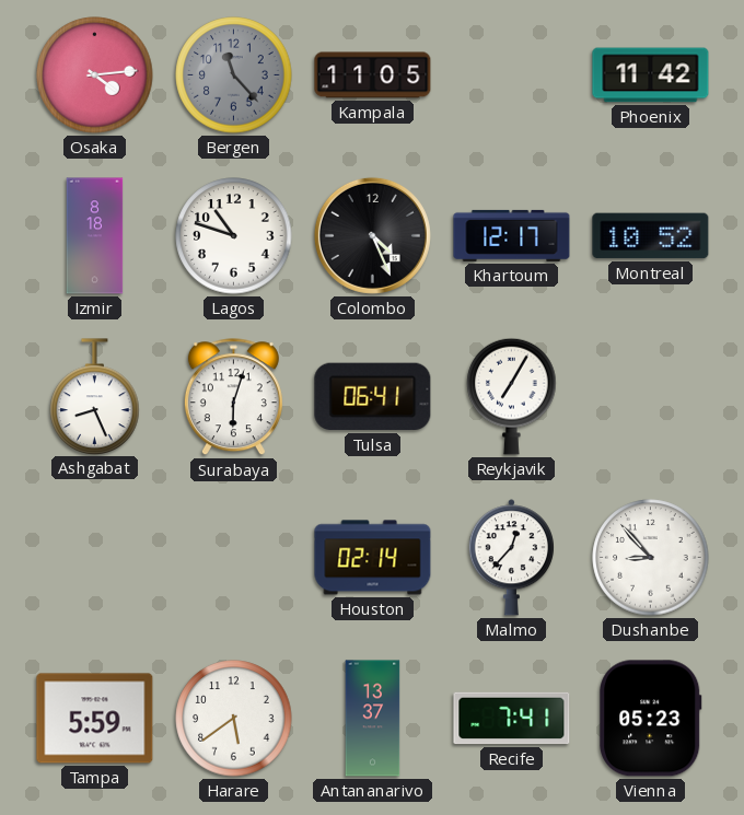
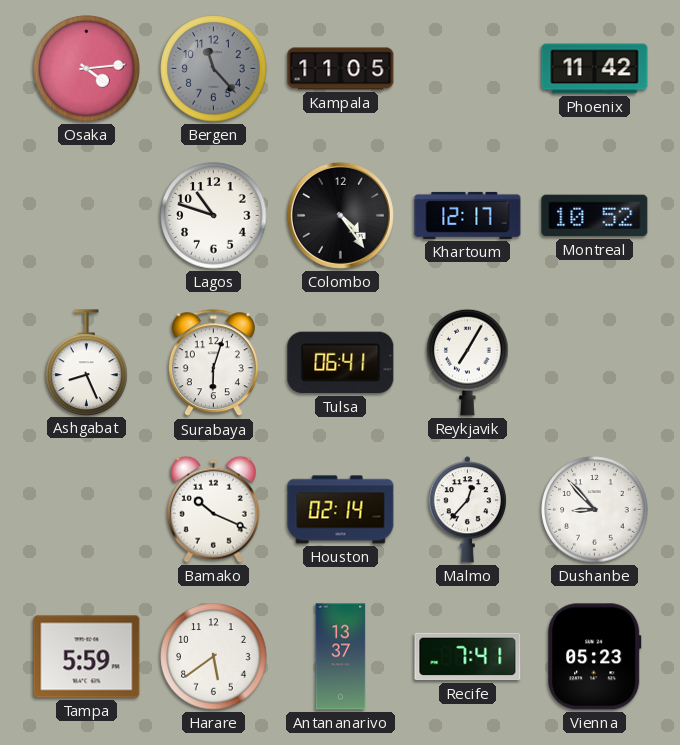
Izmir: 8:18 -> none
Colombo: 4:26 -> 4:24
Bamako: none -> 10:19
